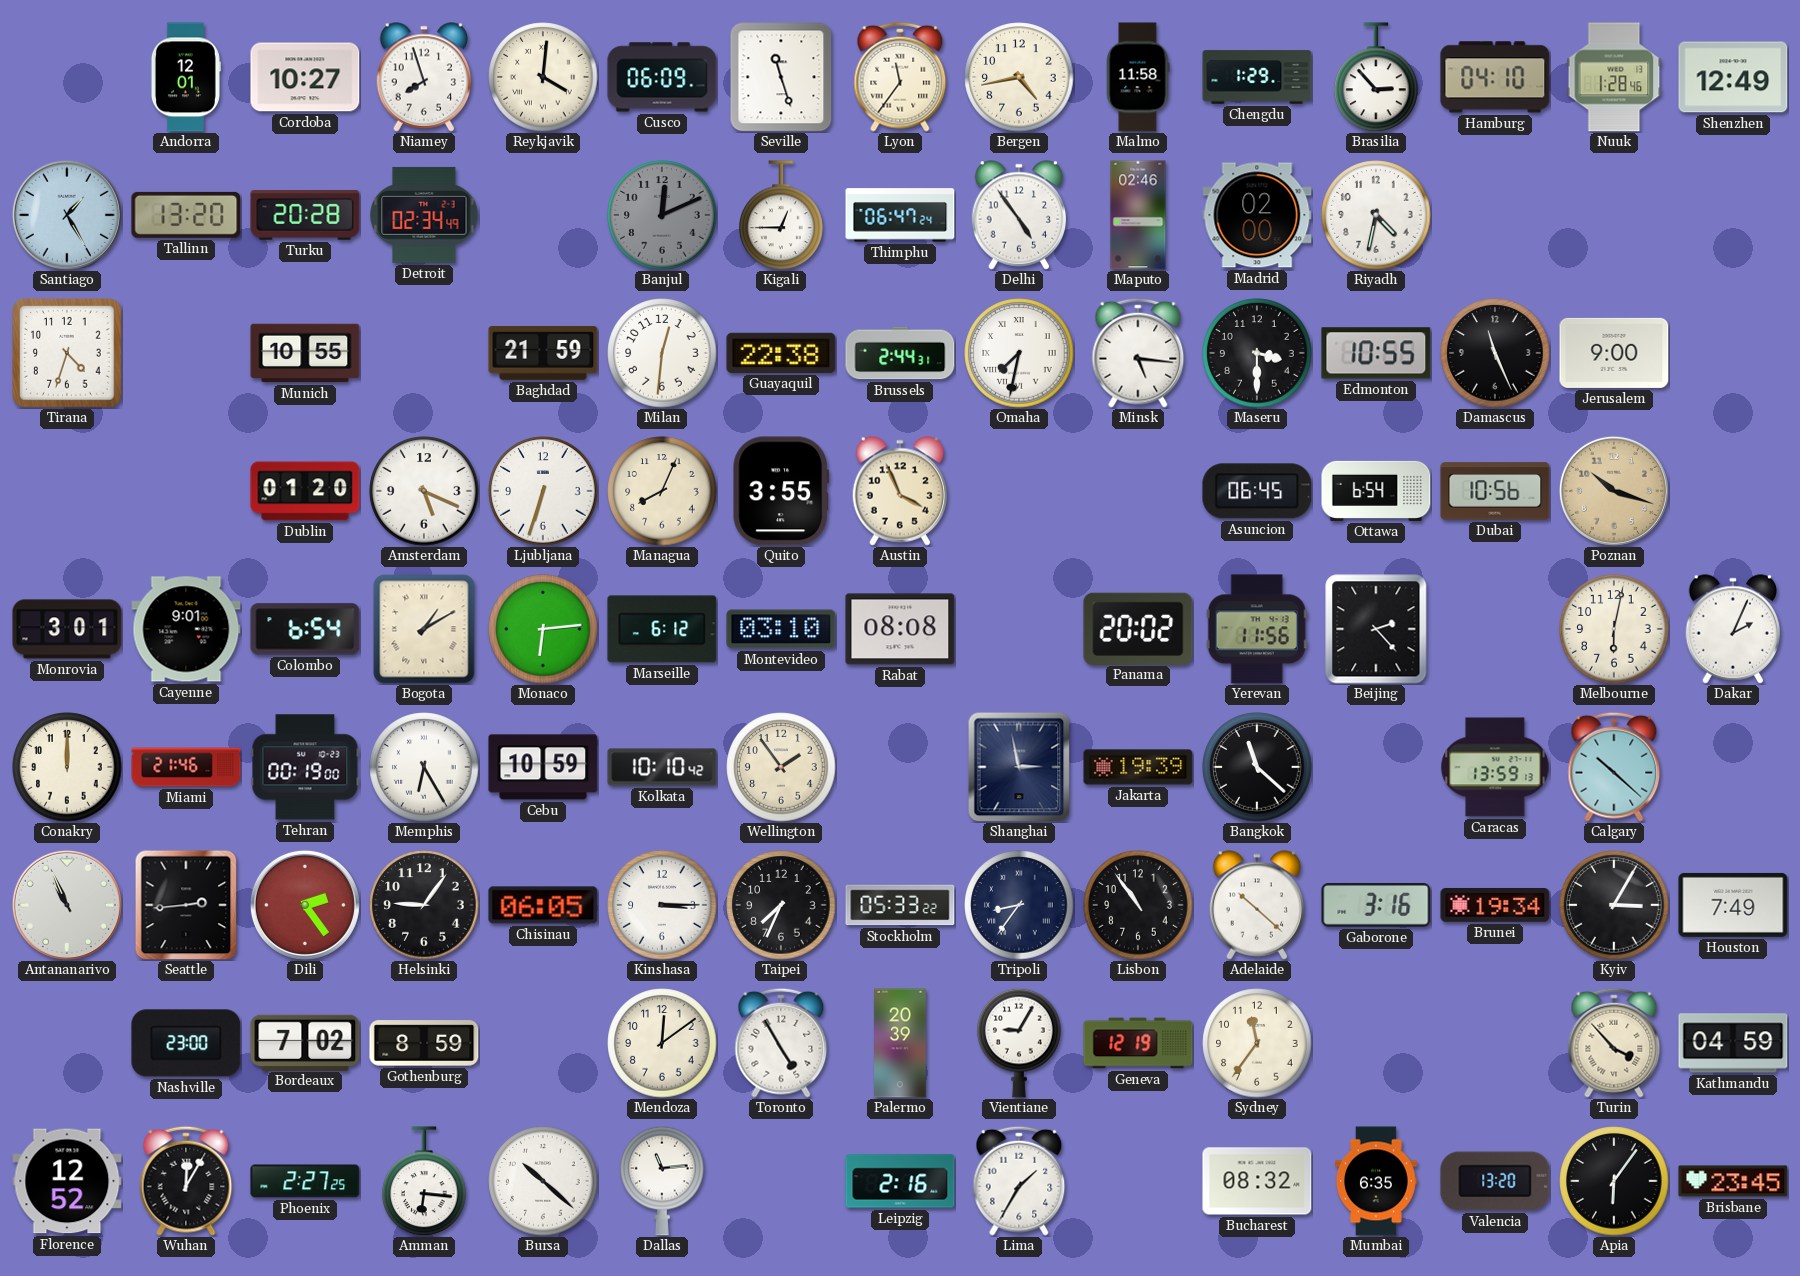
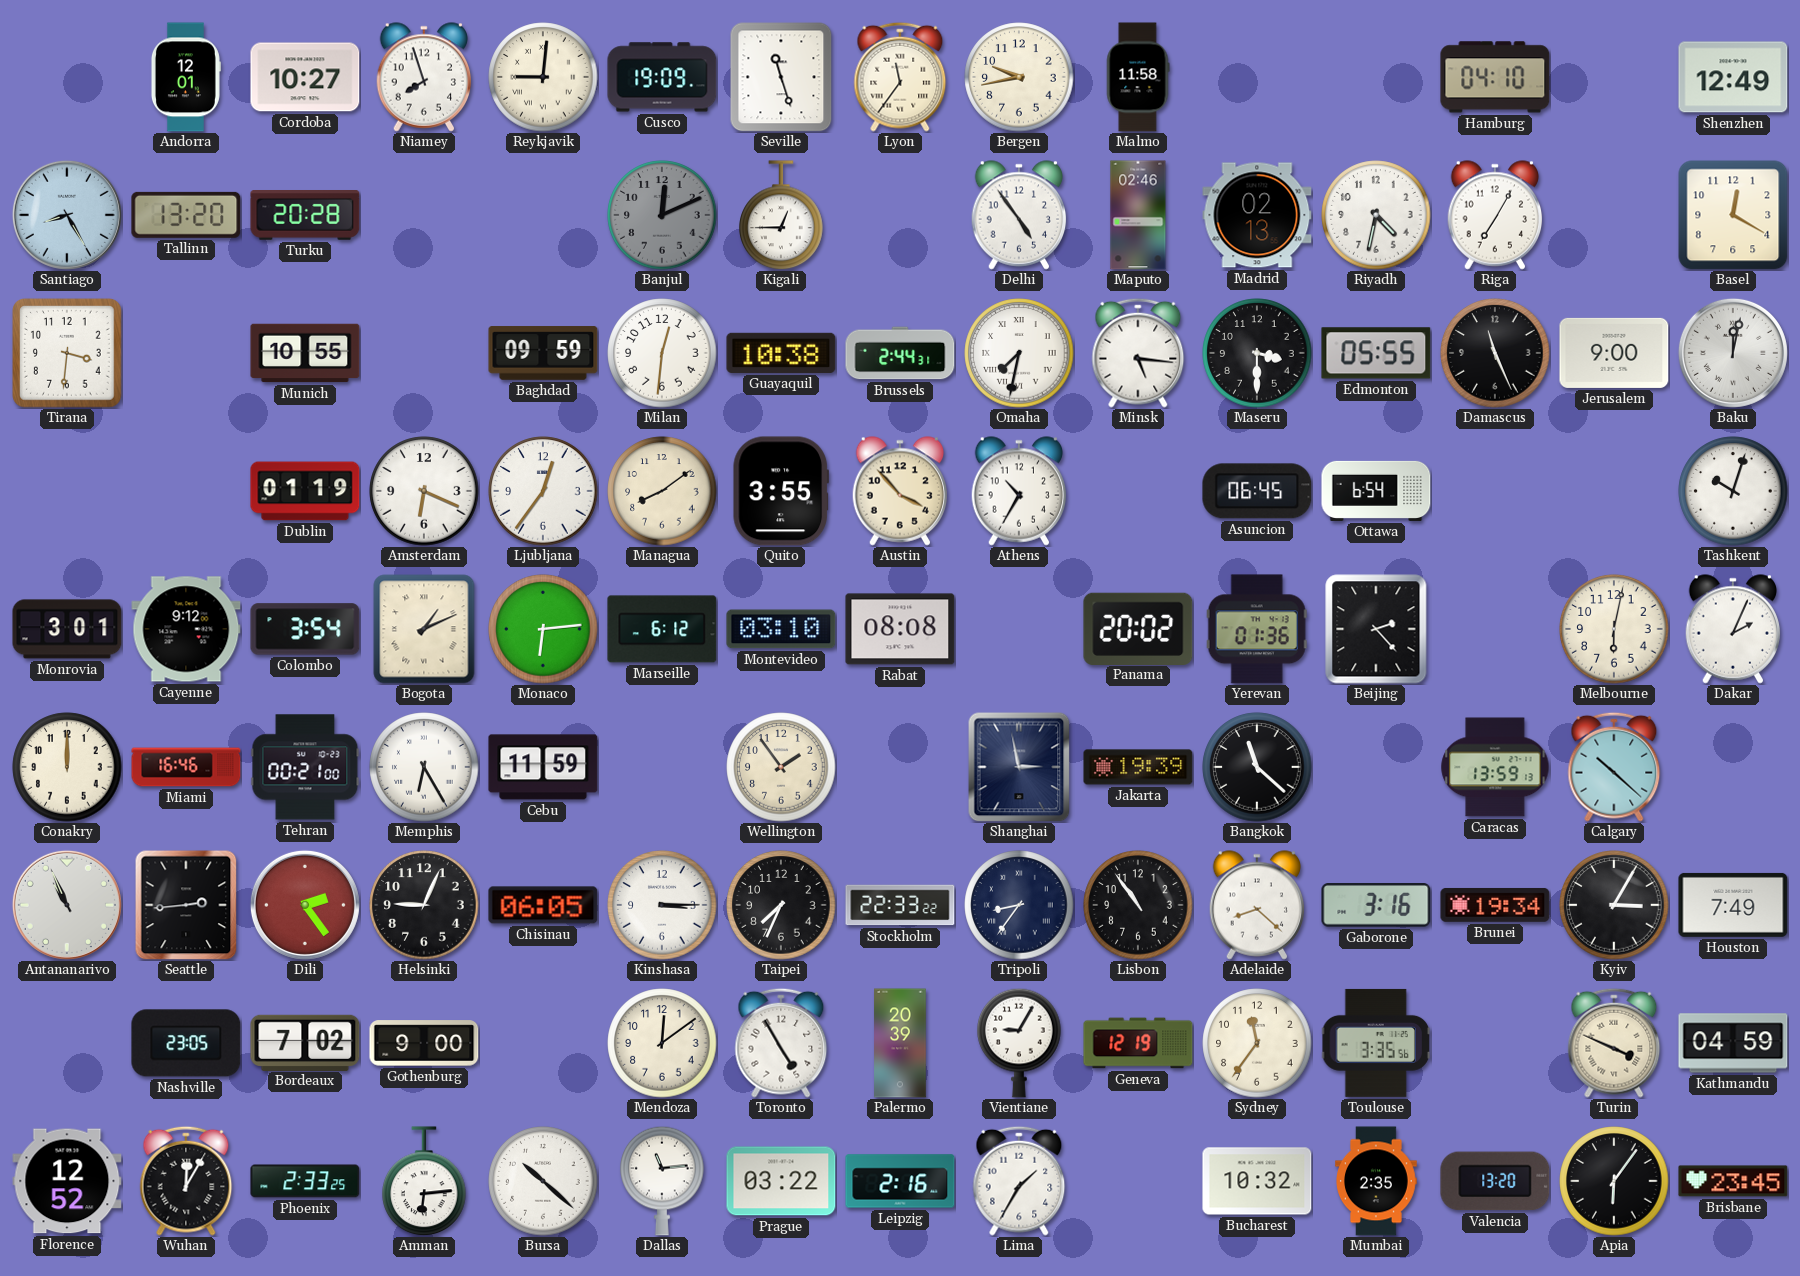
Reykjavik: 4:01 -> 9:01
Cusco: 06:09 -> 19:09
Bergen: 4:43 -> 9:43
Chengdu: 1:29 -> none
Brasilia: 2:53 -> none
Nuuk: 1:28 -> none
Santiago: 1:25 -> 8:25
Detroit: 02:34 -> none
Thimphu: 06:47 -> none
Madrid: 02:00 -> 02:13
Riga: none -> 7:05
Basel: none -> 12:20
Tirana: 4:33 -> 3:31
Baghdad: 21:59 -> 09:59
Guayaquil: 22:38 -> 10:38
Edmonton: 10:55 -> 05:55
Baku: none -> 12:02
Dublin: 01:20 -> 01:19
Amsterdam: 5:19 -> 6:19
Ljubljana: 6:33 -> 12:36
Managua: 8:04 -> 8:09
Austin: 3:56 -> 3:53
Athens: none -> 10:35
Dubai: 10:56 -> none
Poznan: 10:18 -> none
Tashkent: none -> 10:03
Cayenne: 9:01 -> 9:12
Colombo: 6:54 -> 3:54
Bogota: 1:10 -> 1:11
Yerevan: 11:56 -> 01:36
Miami: 21:46 -> 16:46
Tehran: 00:19 -> 00:21
Cebu: 10:59 -> 11:59
Kolkata: 10:10 -> none
Helsinki: 9:06 -> 9:04
Stockholm: 05:33 -> 22:33
Adelaide: 10:22 -> 8:22
Nashville: 23:00 -> 23:05
Gothenburg: 8:59 -> 9:00
Toulouse: none -> 3:35
Turin: 3:53 -> 3:49
Phoenix: 2:27 -> 2:33
Amman: 6:16 -> 6:14
Prague: none -> 03:22
Bucharest: 08:32 -> 10:32
Mumbai: 6:35 -> 2:35
